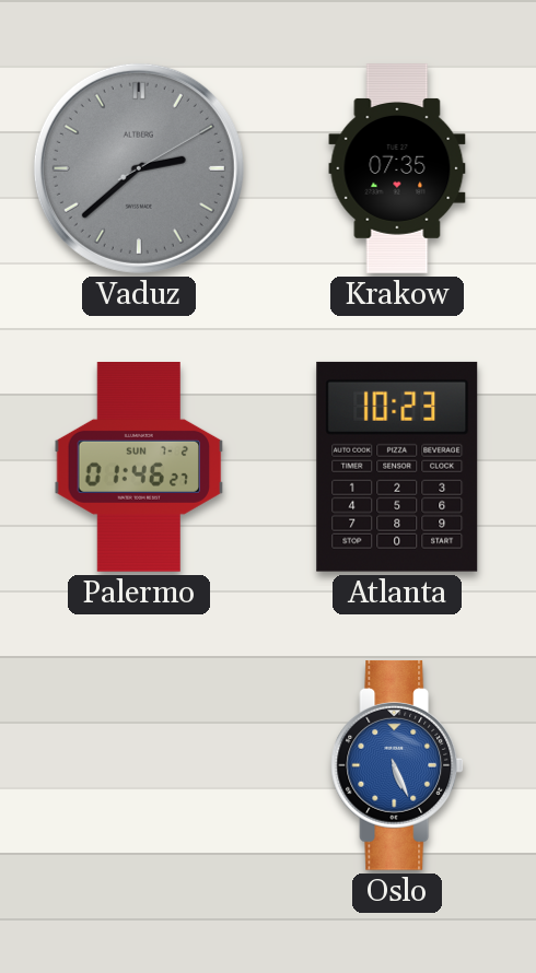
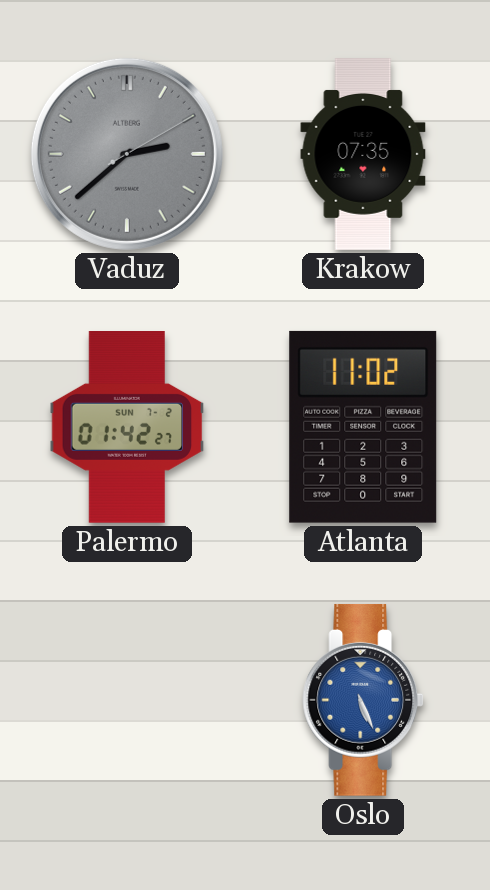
Palermo: 01:46 -> 01:42
Atlanta: 10:23 -> 11:02
